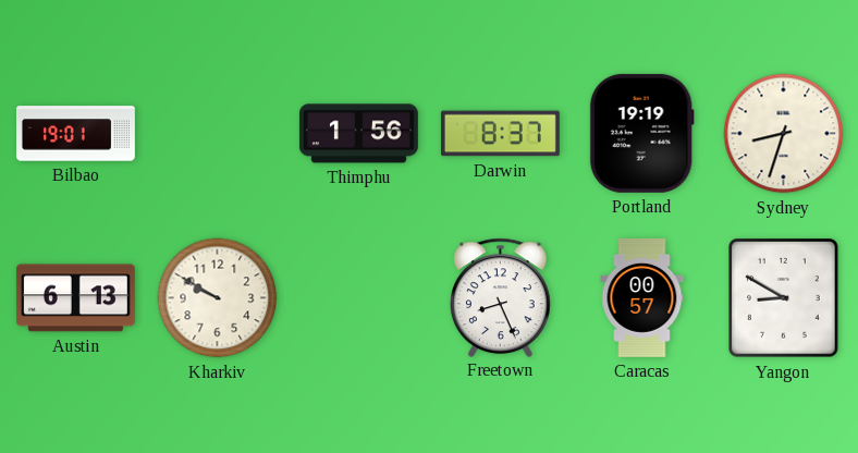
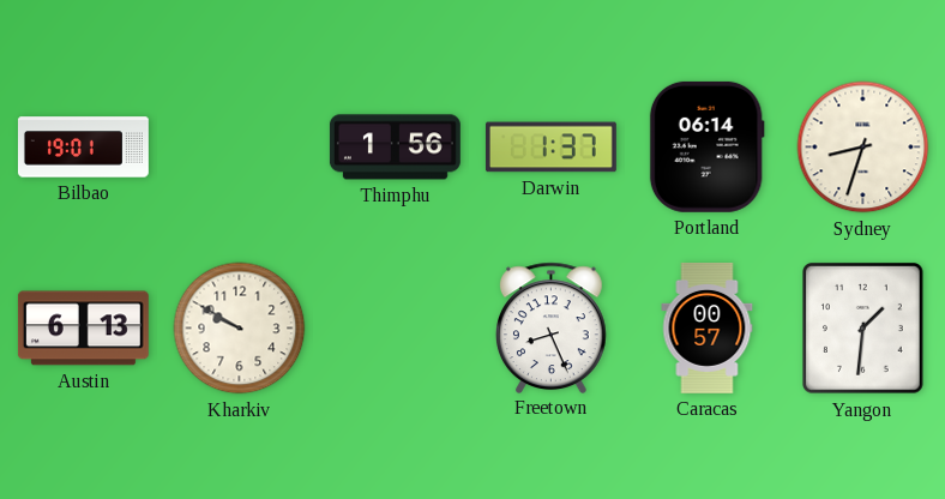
Darwin: 8:37 -> 1:37
Portland: 19:19 -> 06:14
Yangon: 8:50 -> 1:31
